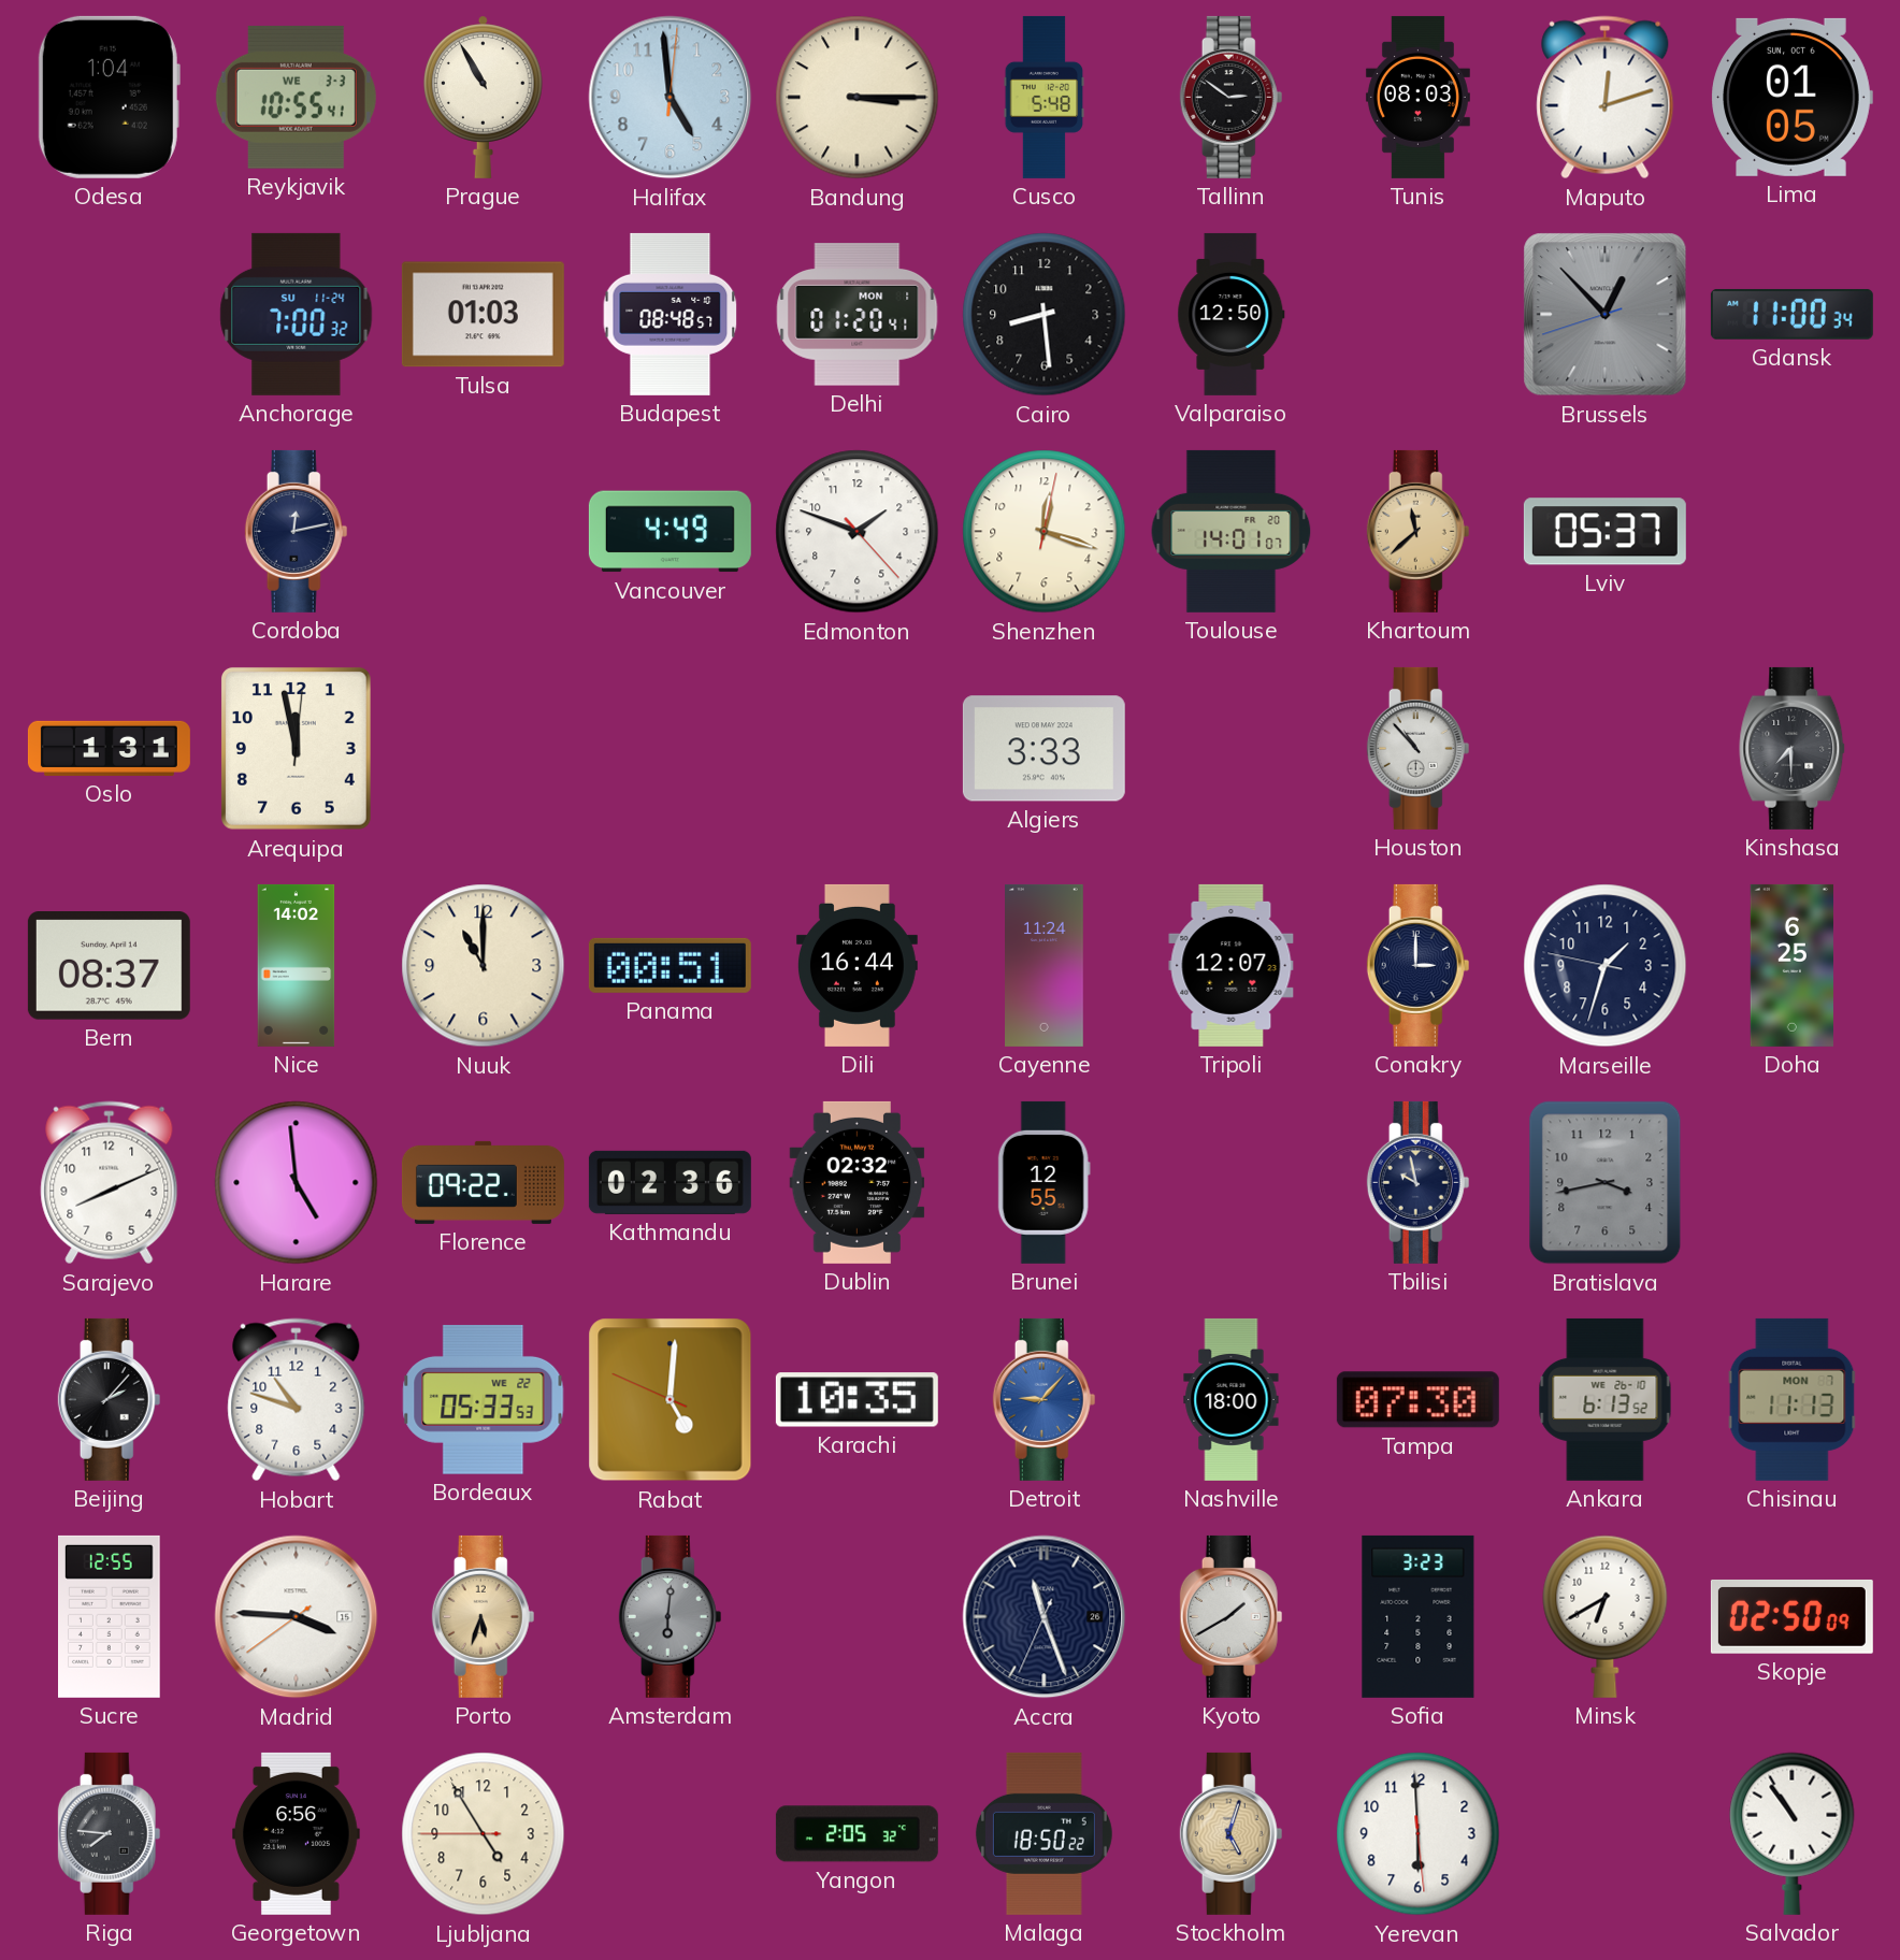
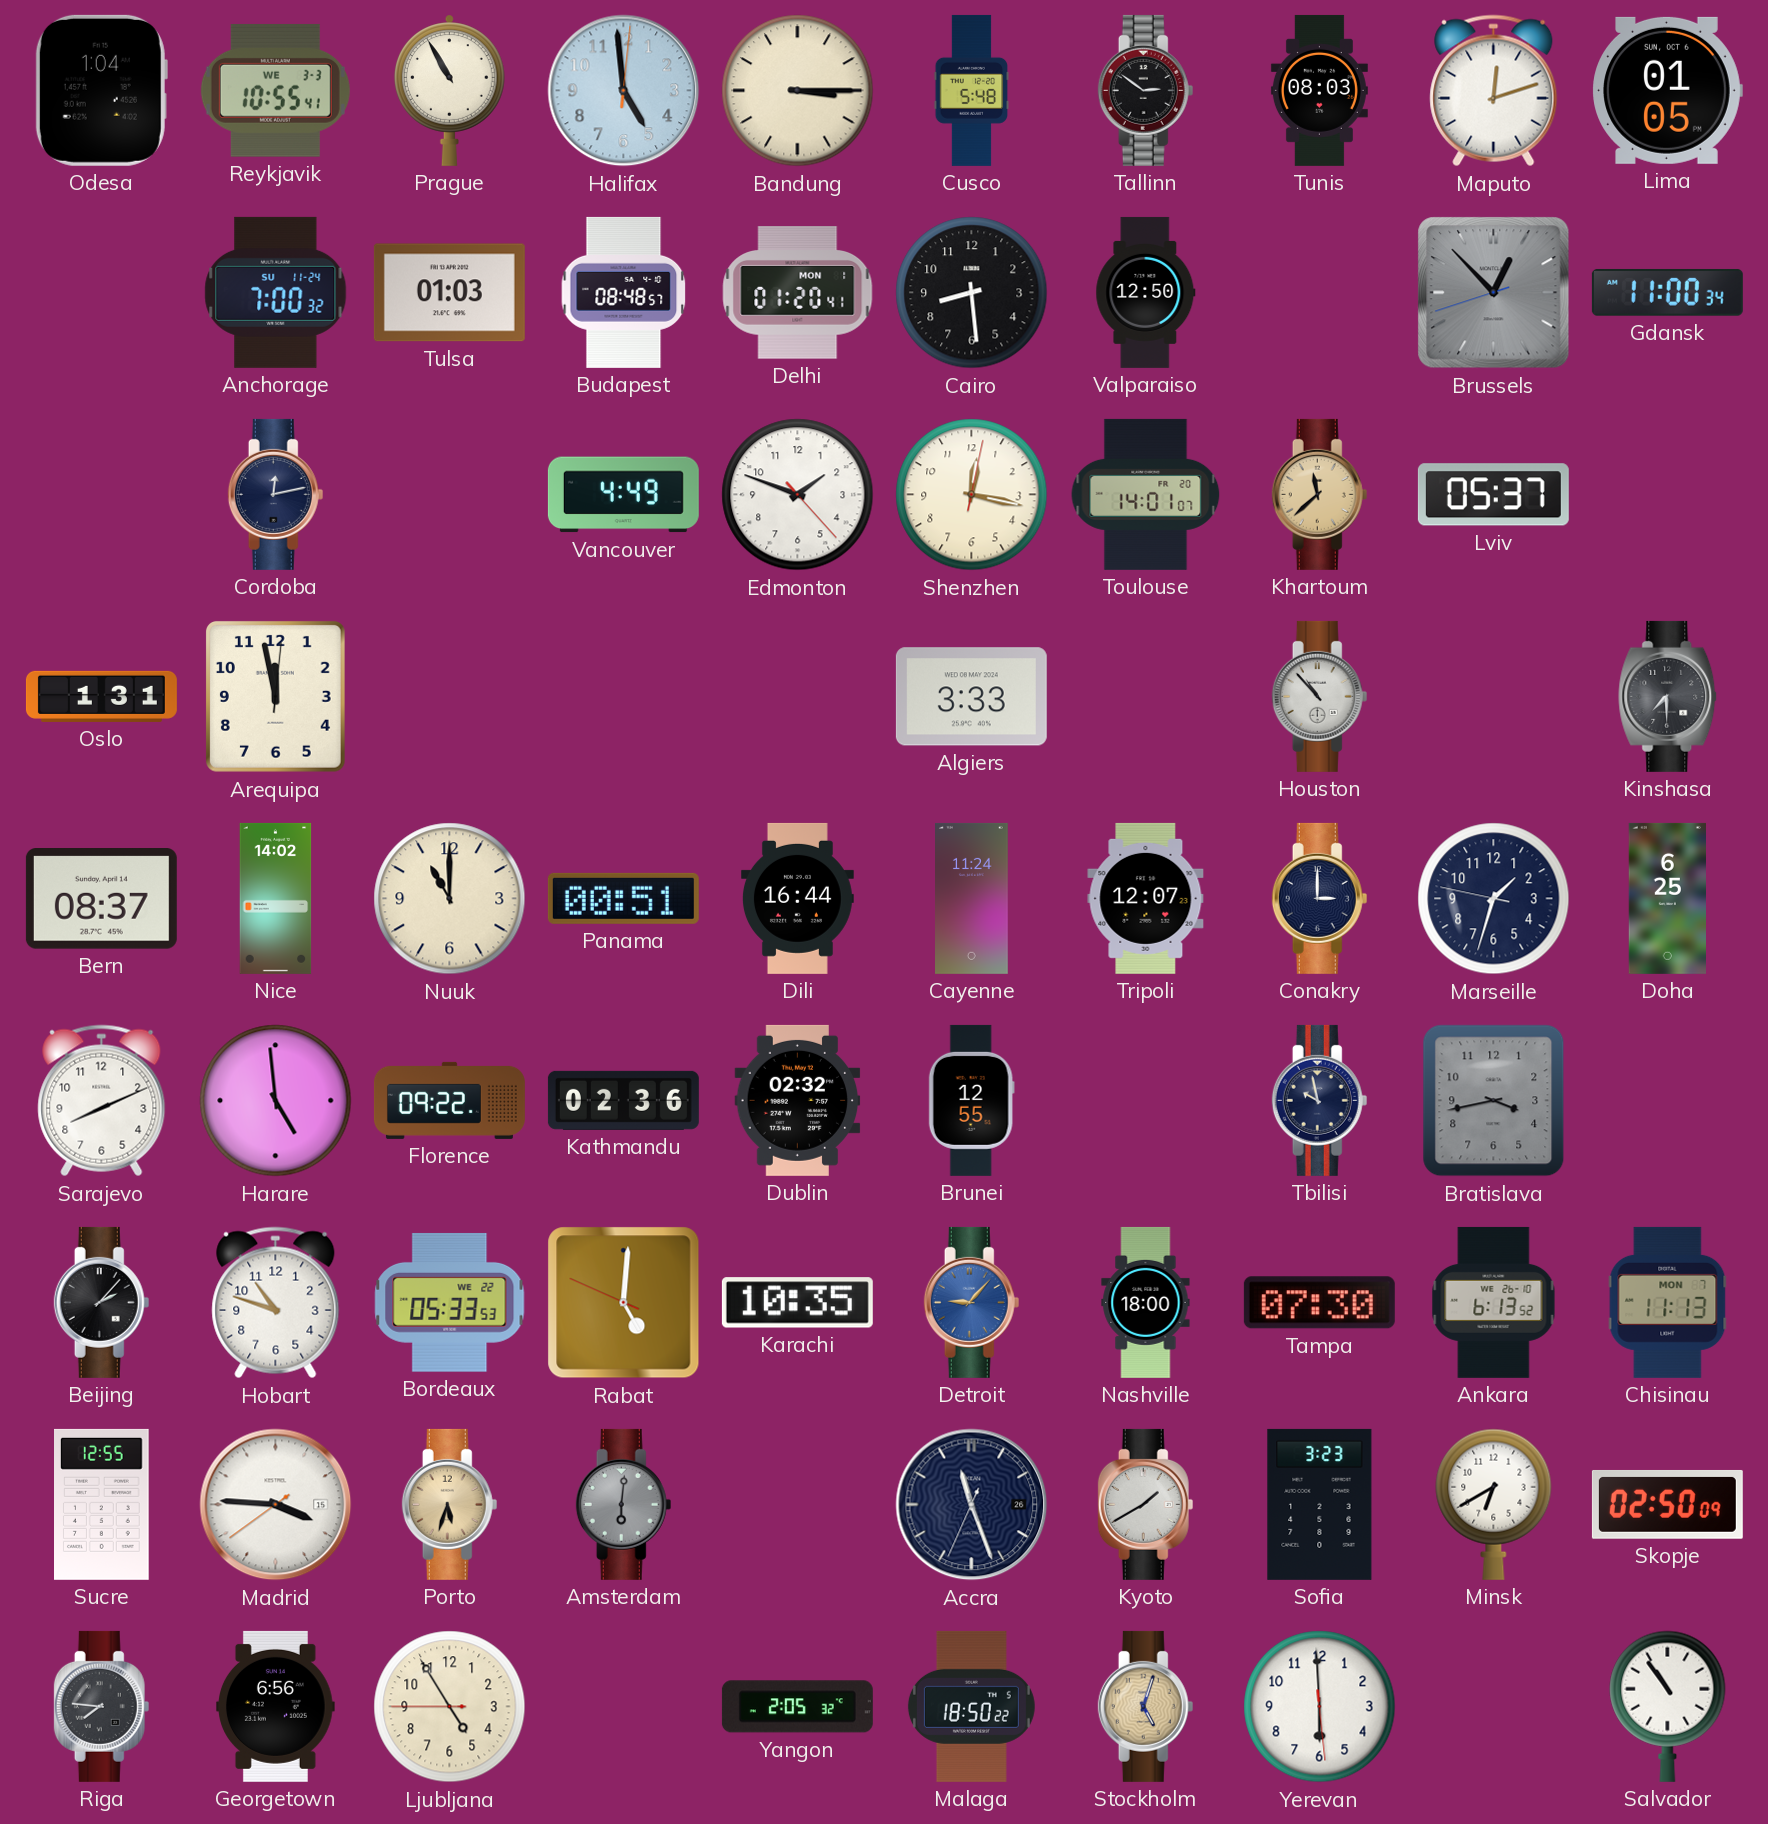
Shenzhen: 12:18 -> 12:17
